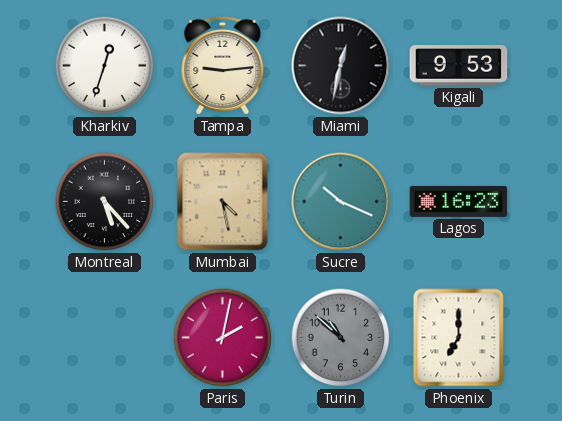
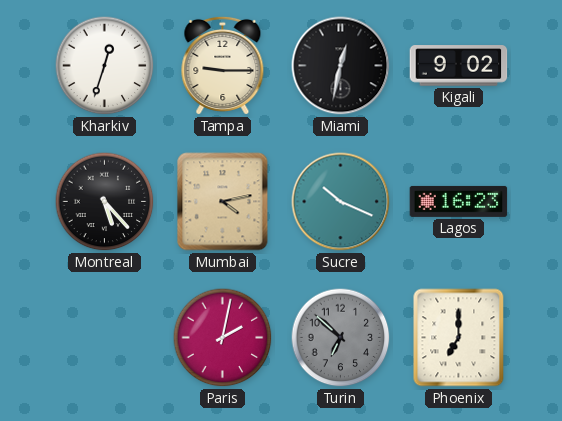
Tampa: 9:14 -> 9:15
Kigali: 9:53 -> 9:02
Mumbai: 4:28 -> 4:13
Turin: 10:52 -> 6:52
